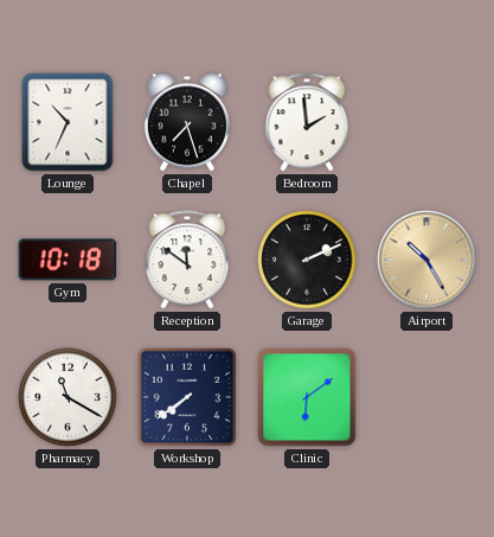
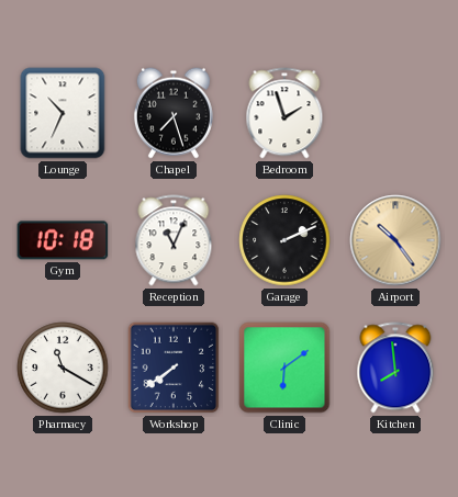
Bedroom: 1:59 -> 1:57
Reception: 11:51 -> 11:04
Airport: 10:25 -> 10:24
Kitchen: none -> 7:59
